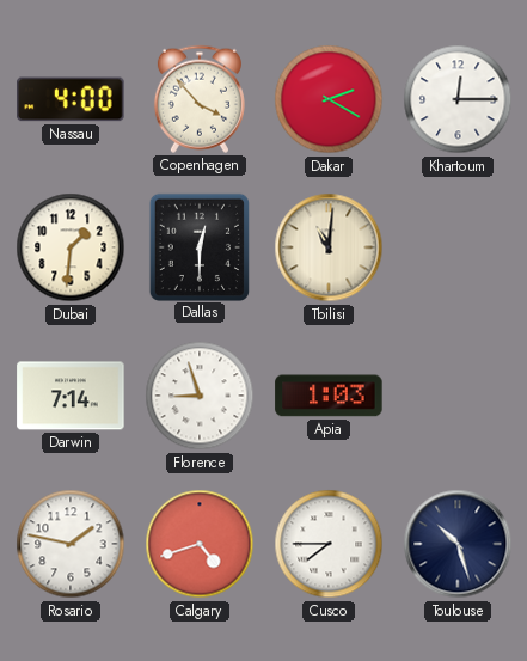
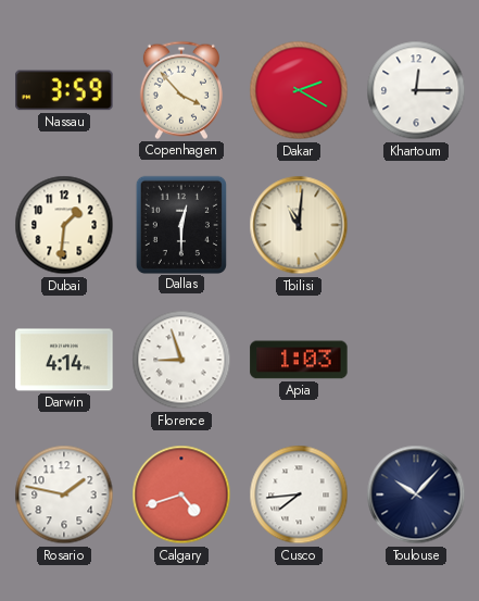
Nassau: 4:00 -> 3:59
Darwin: 7:14 -> 4:14
Cusco: 7:45 -> 7:44
Toulouse: 10:27 -> 10:07
